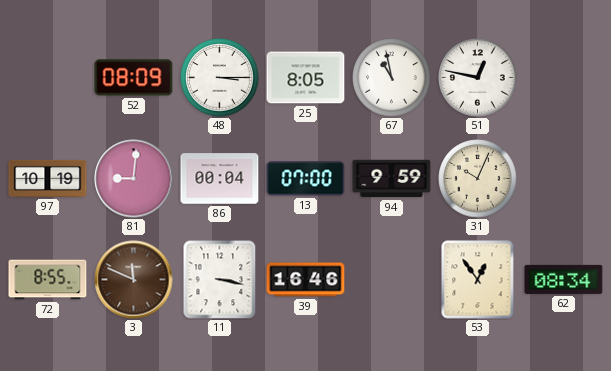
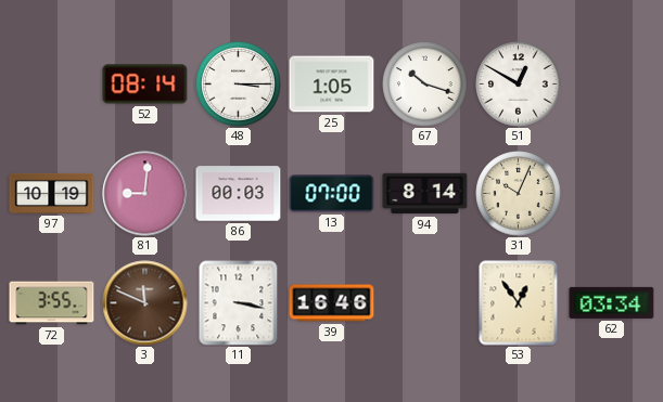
52: 08:09 -> 08:14
25: 8:05 -> 1:05
67: 10:58 -> 10:18
51: 12:47 -> 12:50
86: 00:04 -> 00:03
94: 9:59 -> 8:14
72: 8:55 -> 3:55
62: 08:34 -> 03:34
